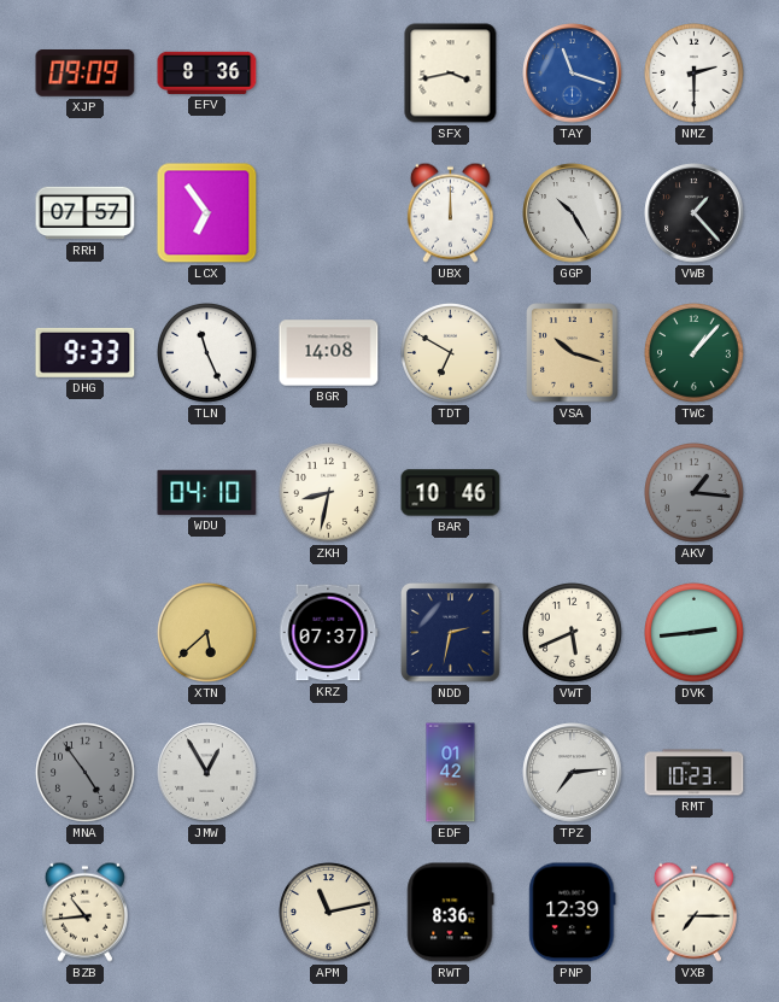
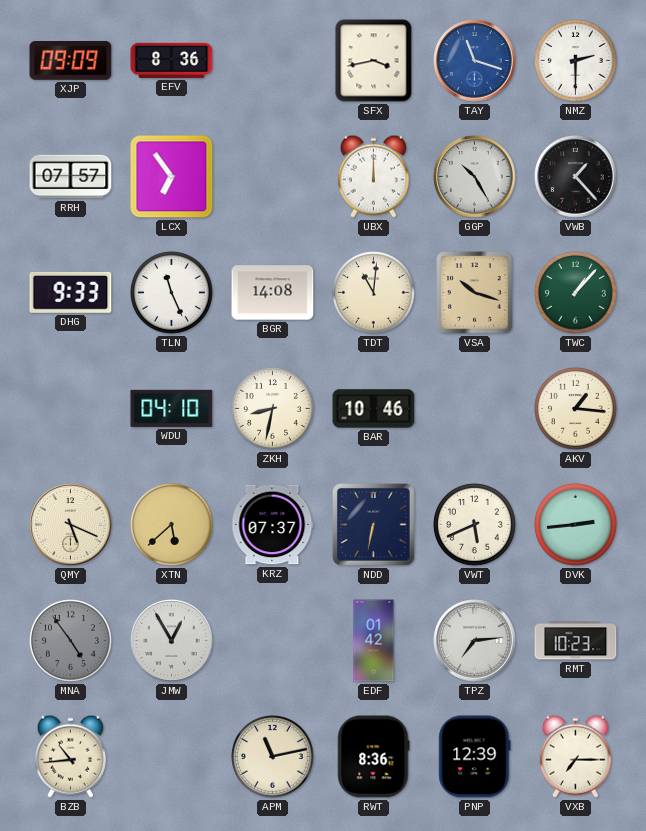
TDT: 6:50 -> 11:01
AKV dial: grey -> cream
QMY: none -> 5:19
NDD: 2:32 -> 6:32
